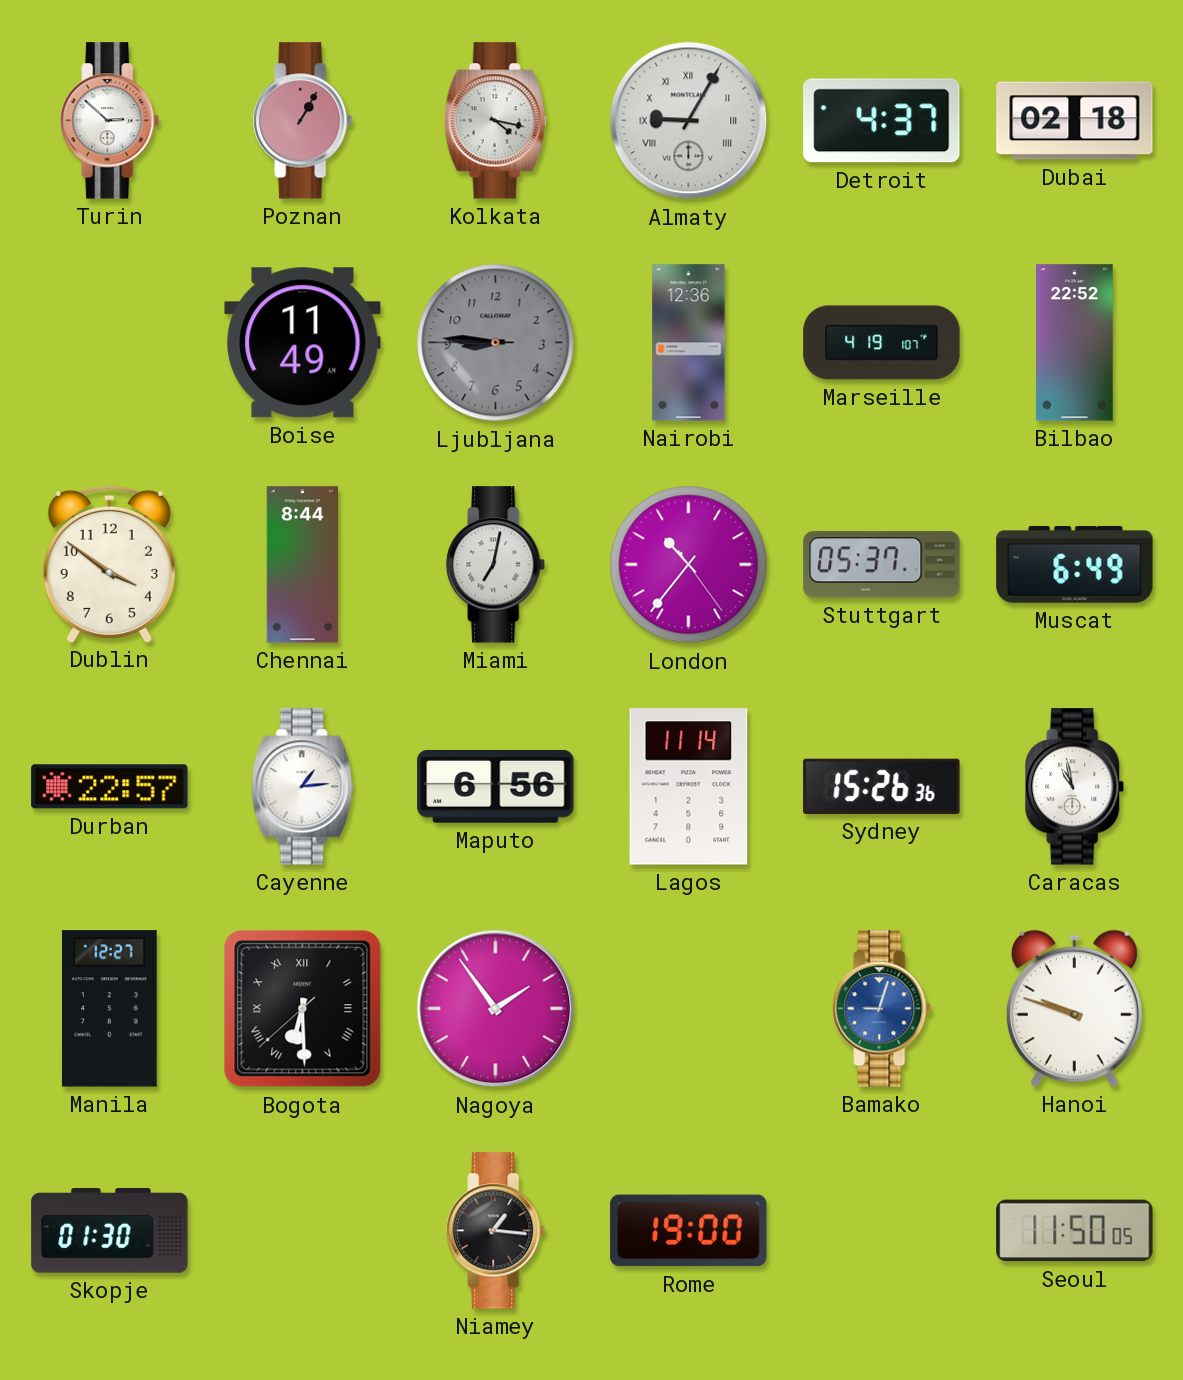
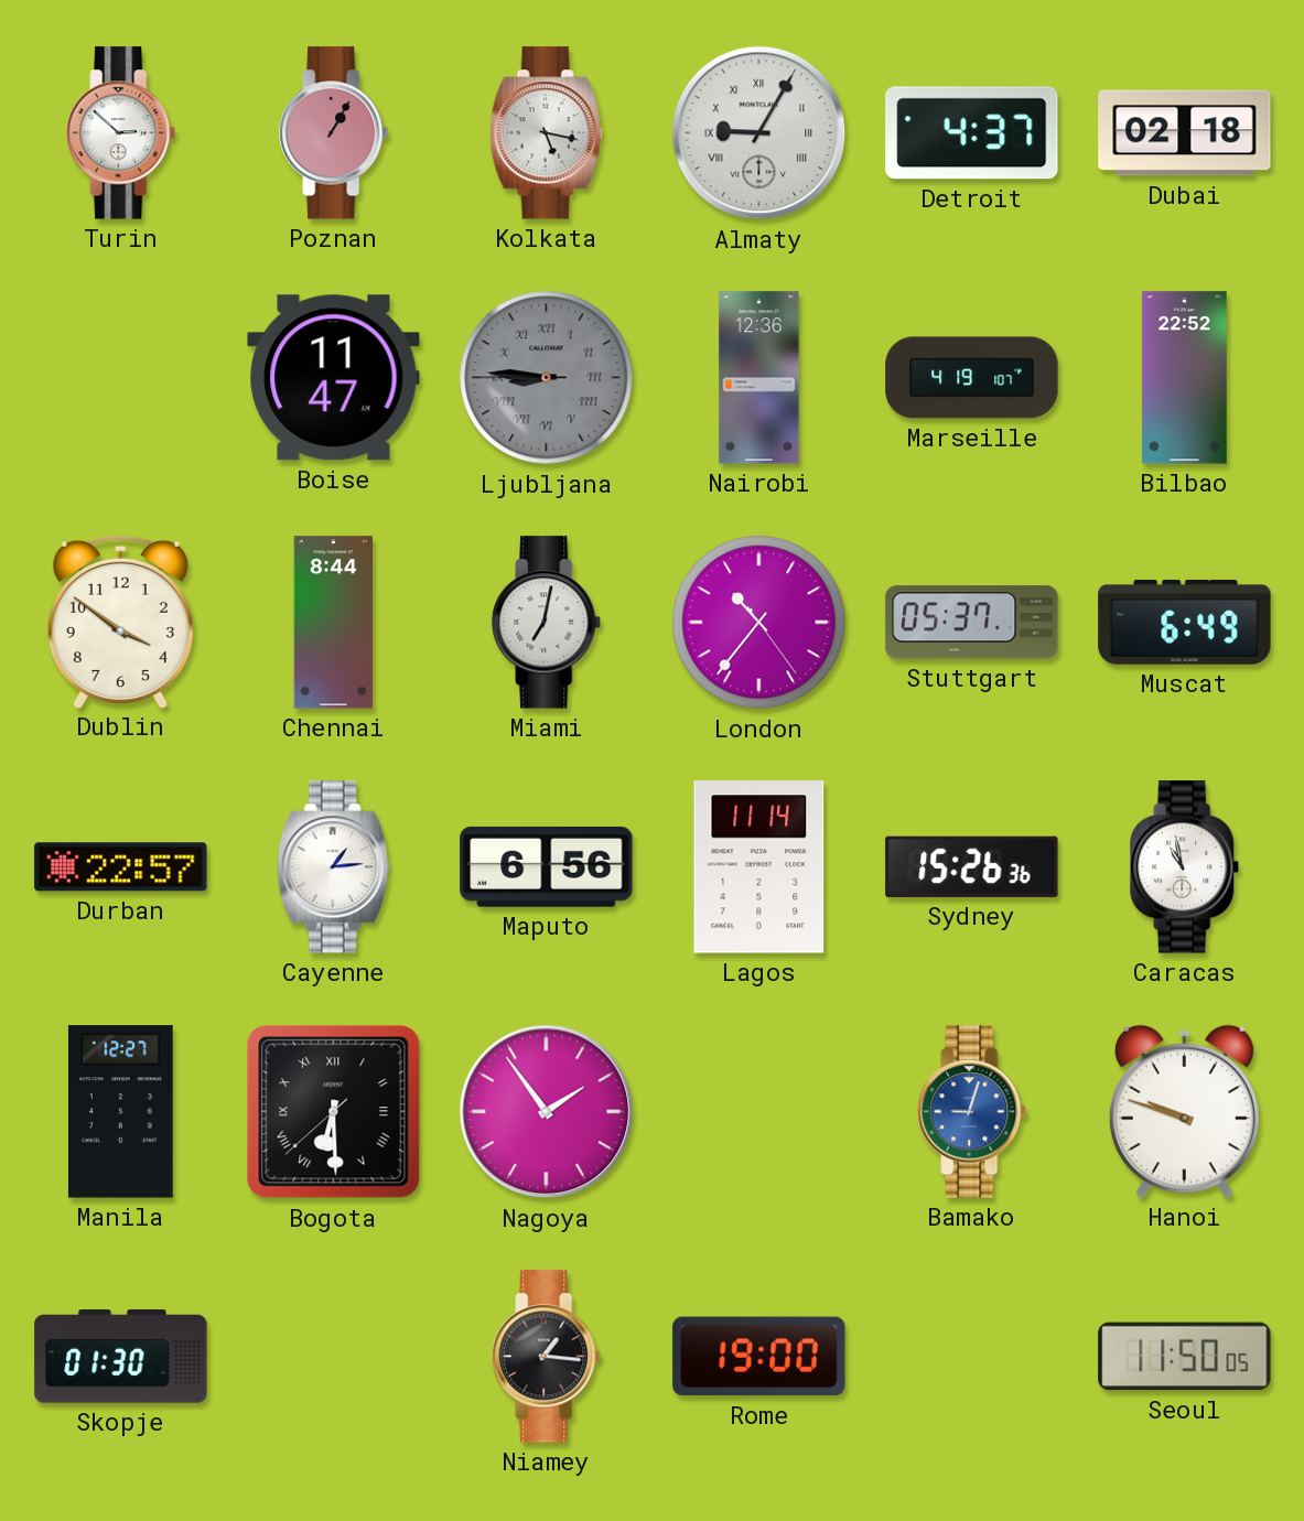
Kolkata: 4:17 -> 5:17
Boise: 11:49 -> 11:47
Ljubljana numerals: Arabic -> Roman
